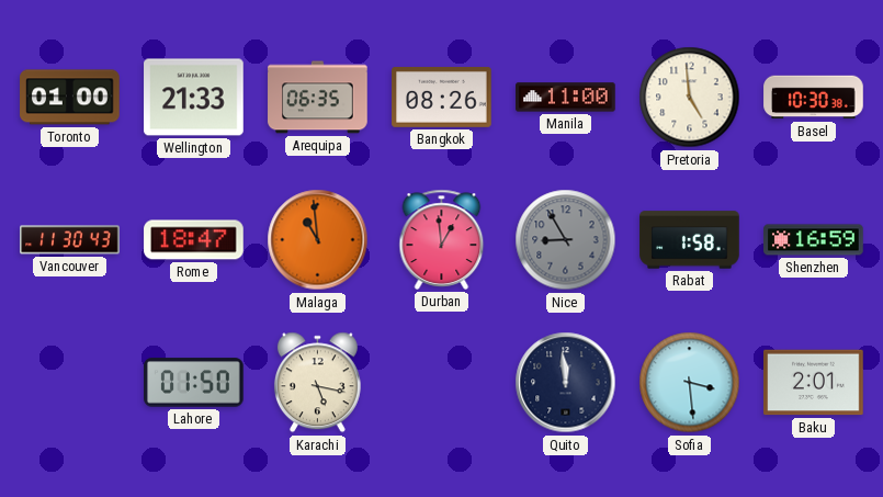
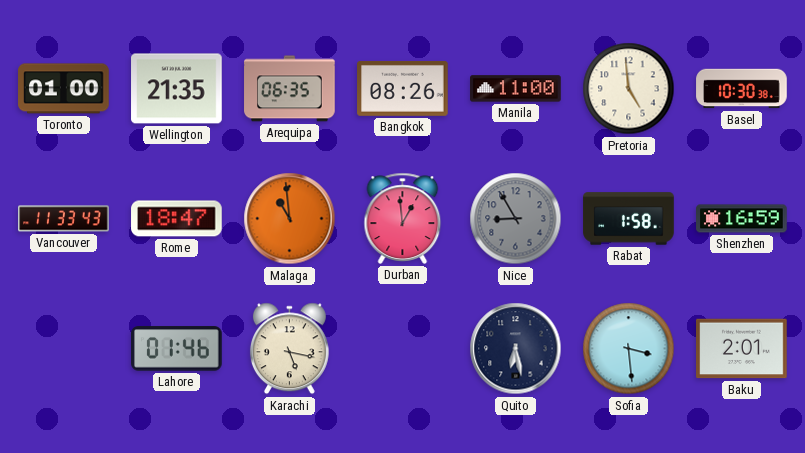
Wellington: 21:33 -> 21:35
Vancouver: 11:30 -> 11:33
Lahore: 01:50 -> 01:46
Quito: 11:59 -> 6:28
